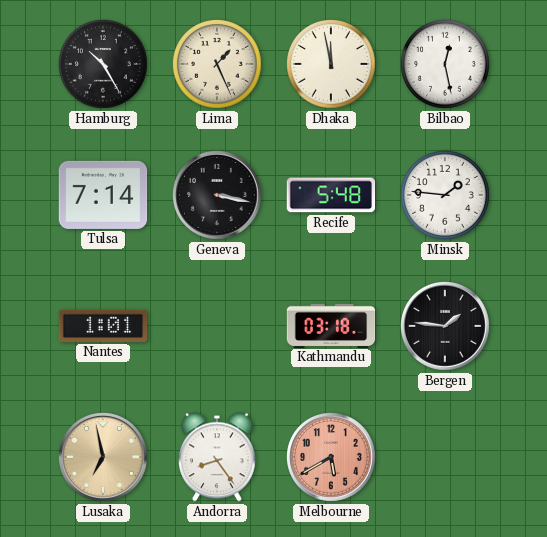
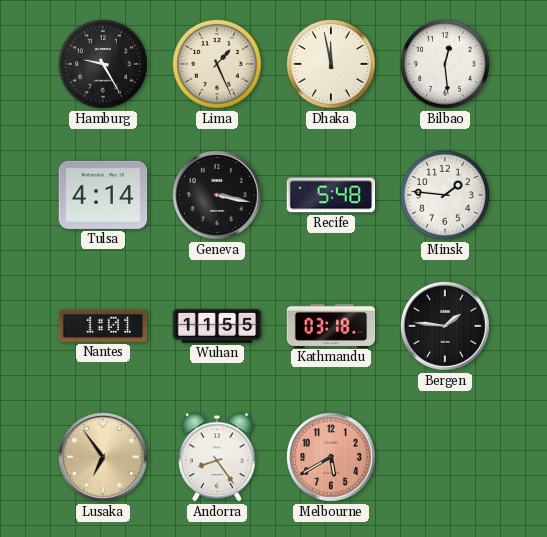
Hamburg: 10:25 -> 9:25
Bilbao: 12:28 -> 12:29
Tulsa: 7:14 -> 4:14
Wuhan: none -> 11:55
Lusaka: 6:58 -> 6:54
